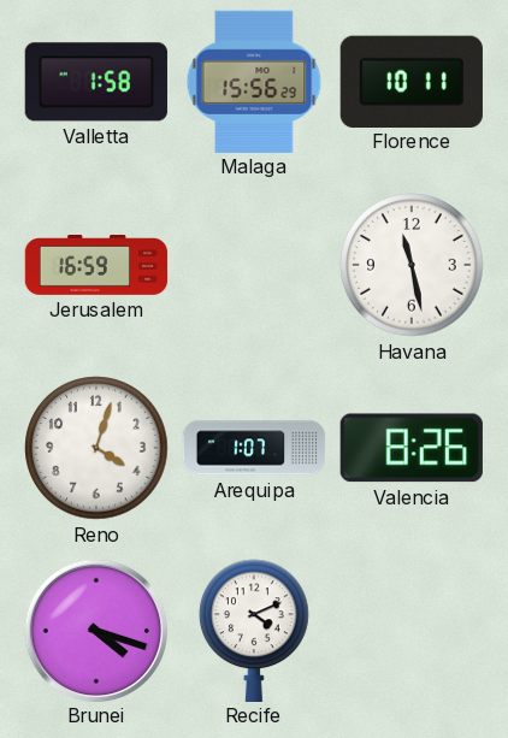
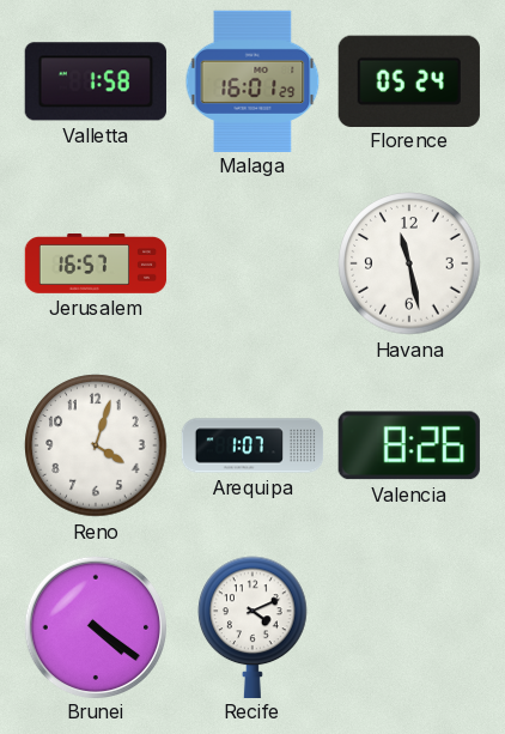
Malaga: 15:56 -> 16:01
Florence: 10:11 -> 05:24
Jerusalem: 16:59 -> 16:57
Brunei: 4:18 -> 4:21
